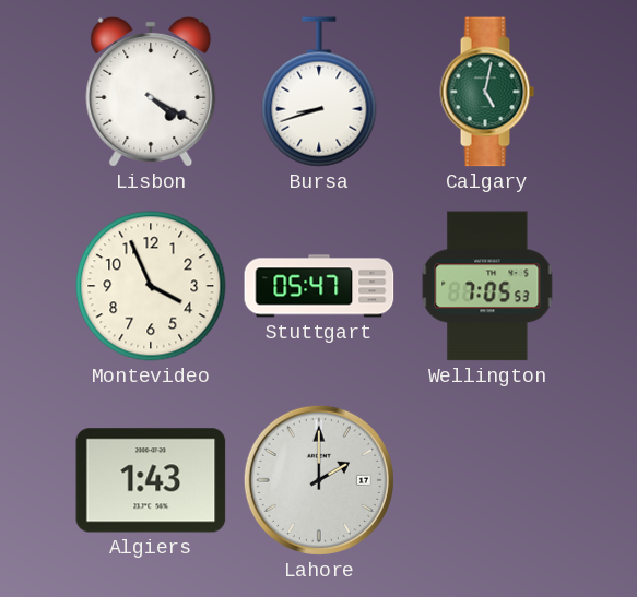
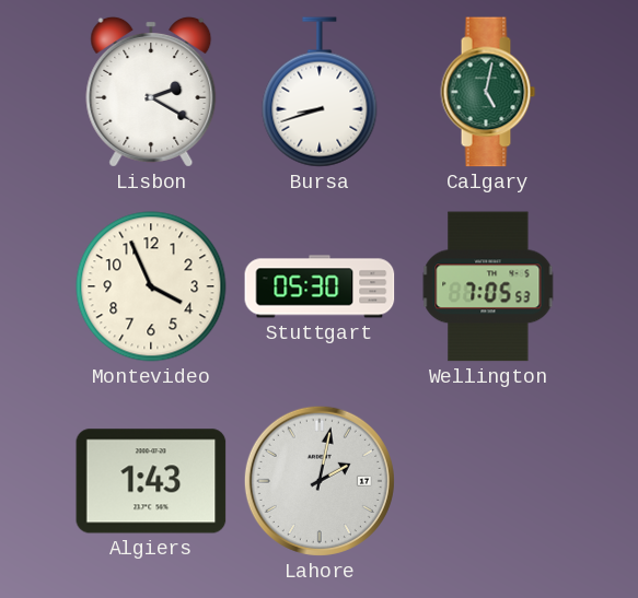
Lisbon: 4:20 -> 2:20
Stuttgart: 05:47 -> 05:30
Lahore: 2:00 -> 2:02
